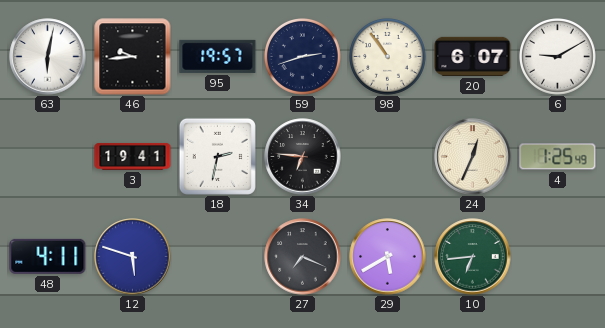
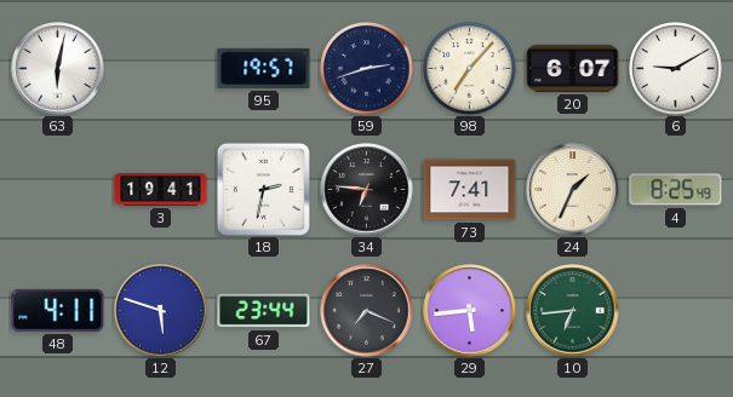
46: 9:44 -> none
98: 10:54 -> 7:07
73: none -> 7:41
24: 12:34 -> 1:34
4: 1:25 -> 8:25
67: none -> 23:44
29: 5:40 -> 5:44
